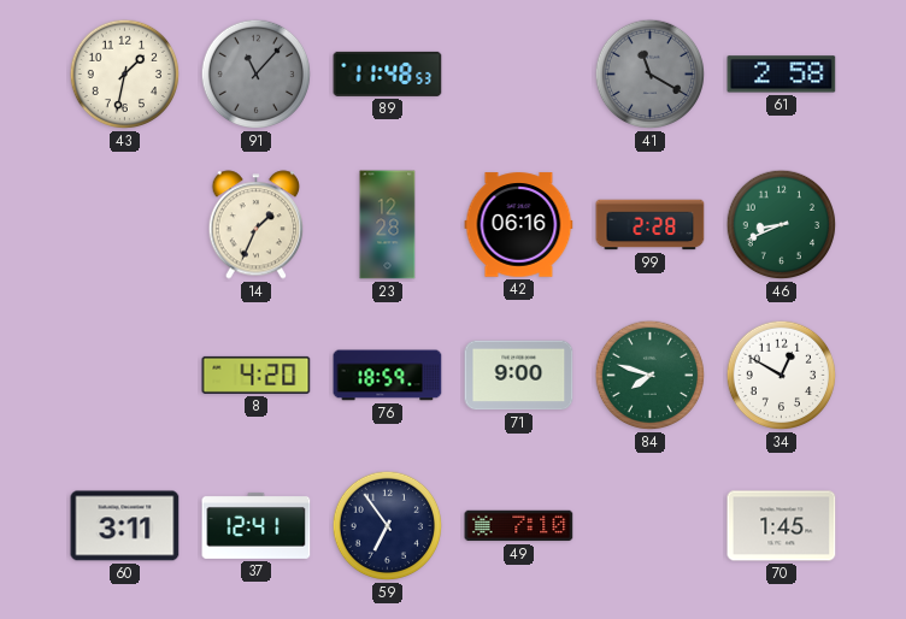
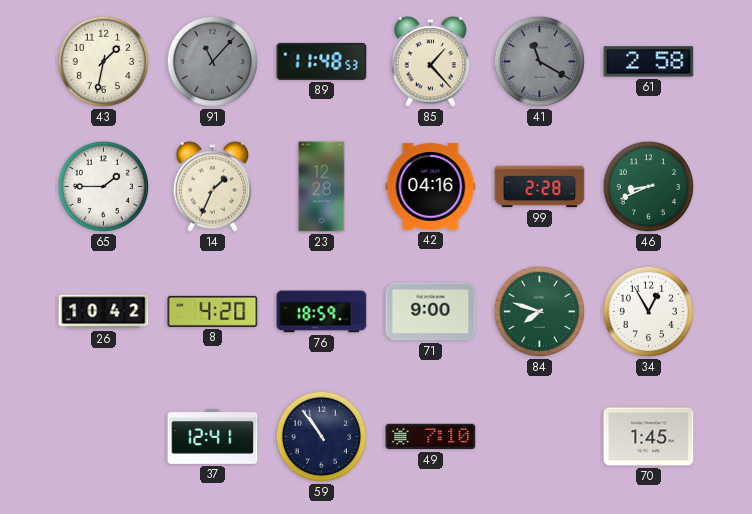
85: none -> 1:23
65: none -> 1:45
42: 06:16 -> 04:16
26: none -> 10:42
34: 12:50 -> 12:55
60: 3:11 -> none
59: 6:54 -> 10:54
